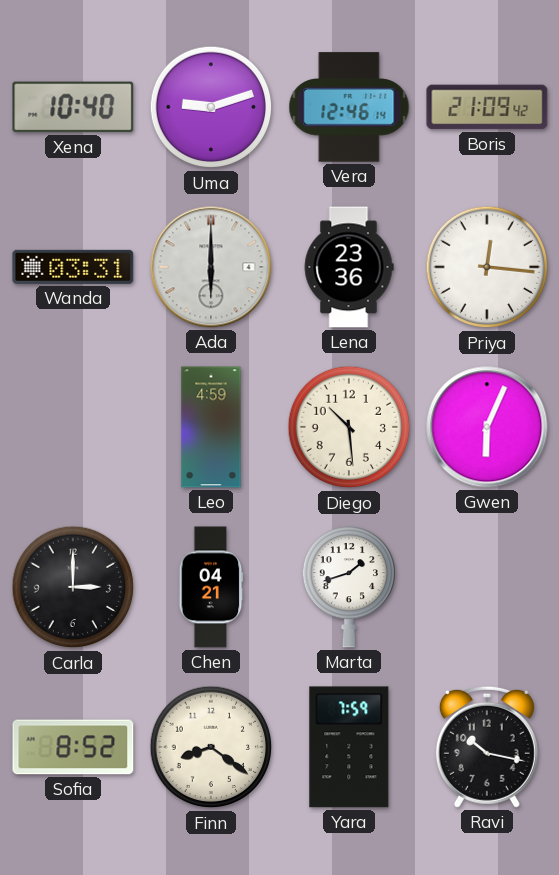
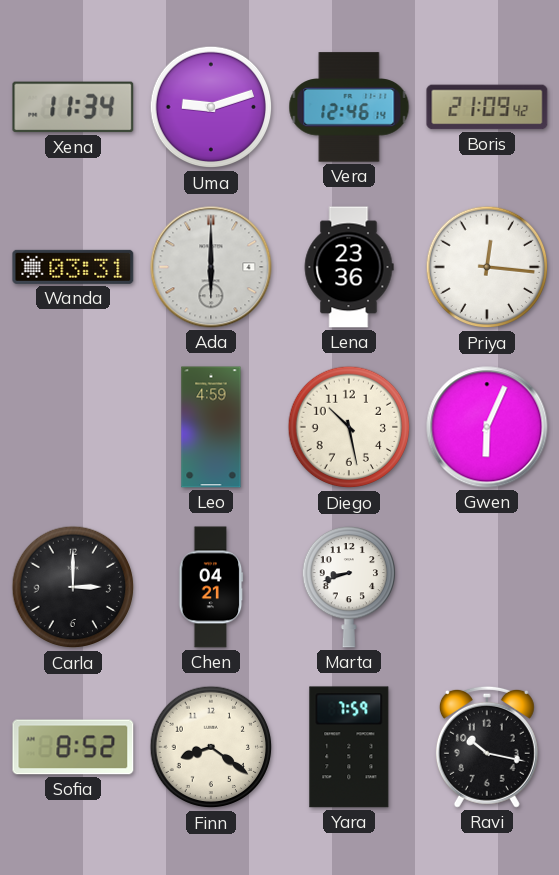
Xena: 10:40 -> 11:34
Diego: 10:29 -> 10:28
Marta: 1:42 -> 8:42
